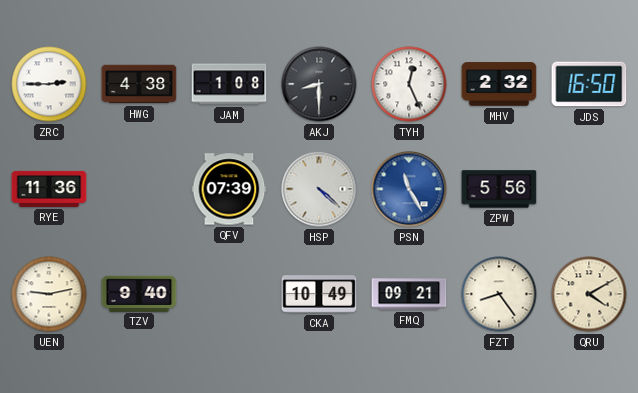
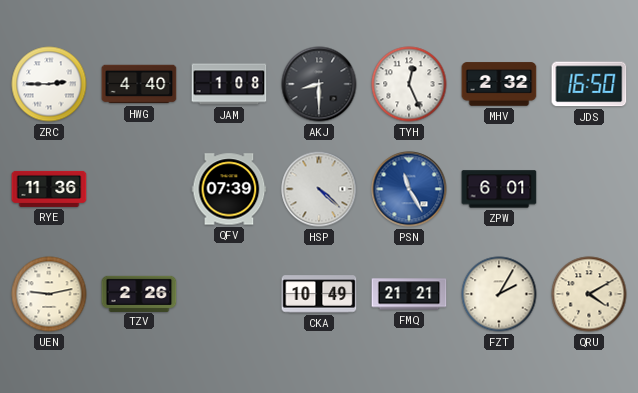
HWG: 4:38 -> 4:40
ZPW: 5:56 -> 6:01
TZV: 9:40 -> 2:26
FMQ: 09:21 -> 21:21
FZT: 8:24 -> 2:05
